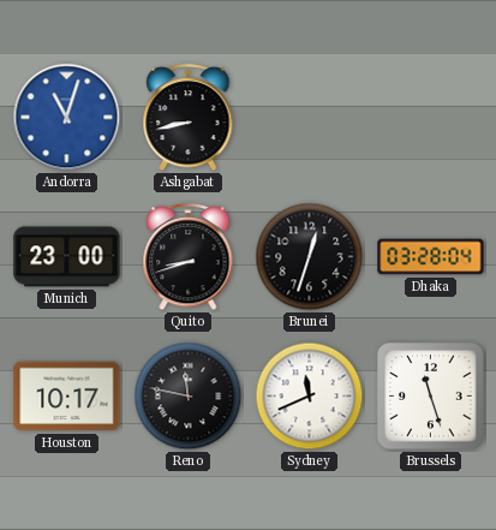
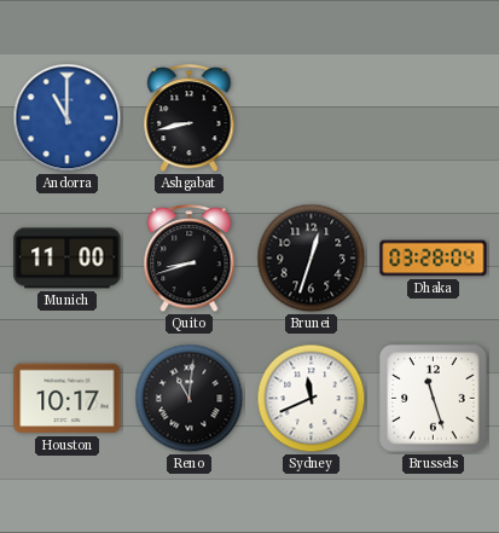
Andorra: 11:03 -> 11:00
Munich: 23:00 -> 11:00
Reno: 11:47 -> 11:01
